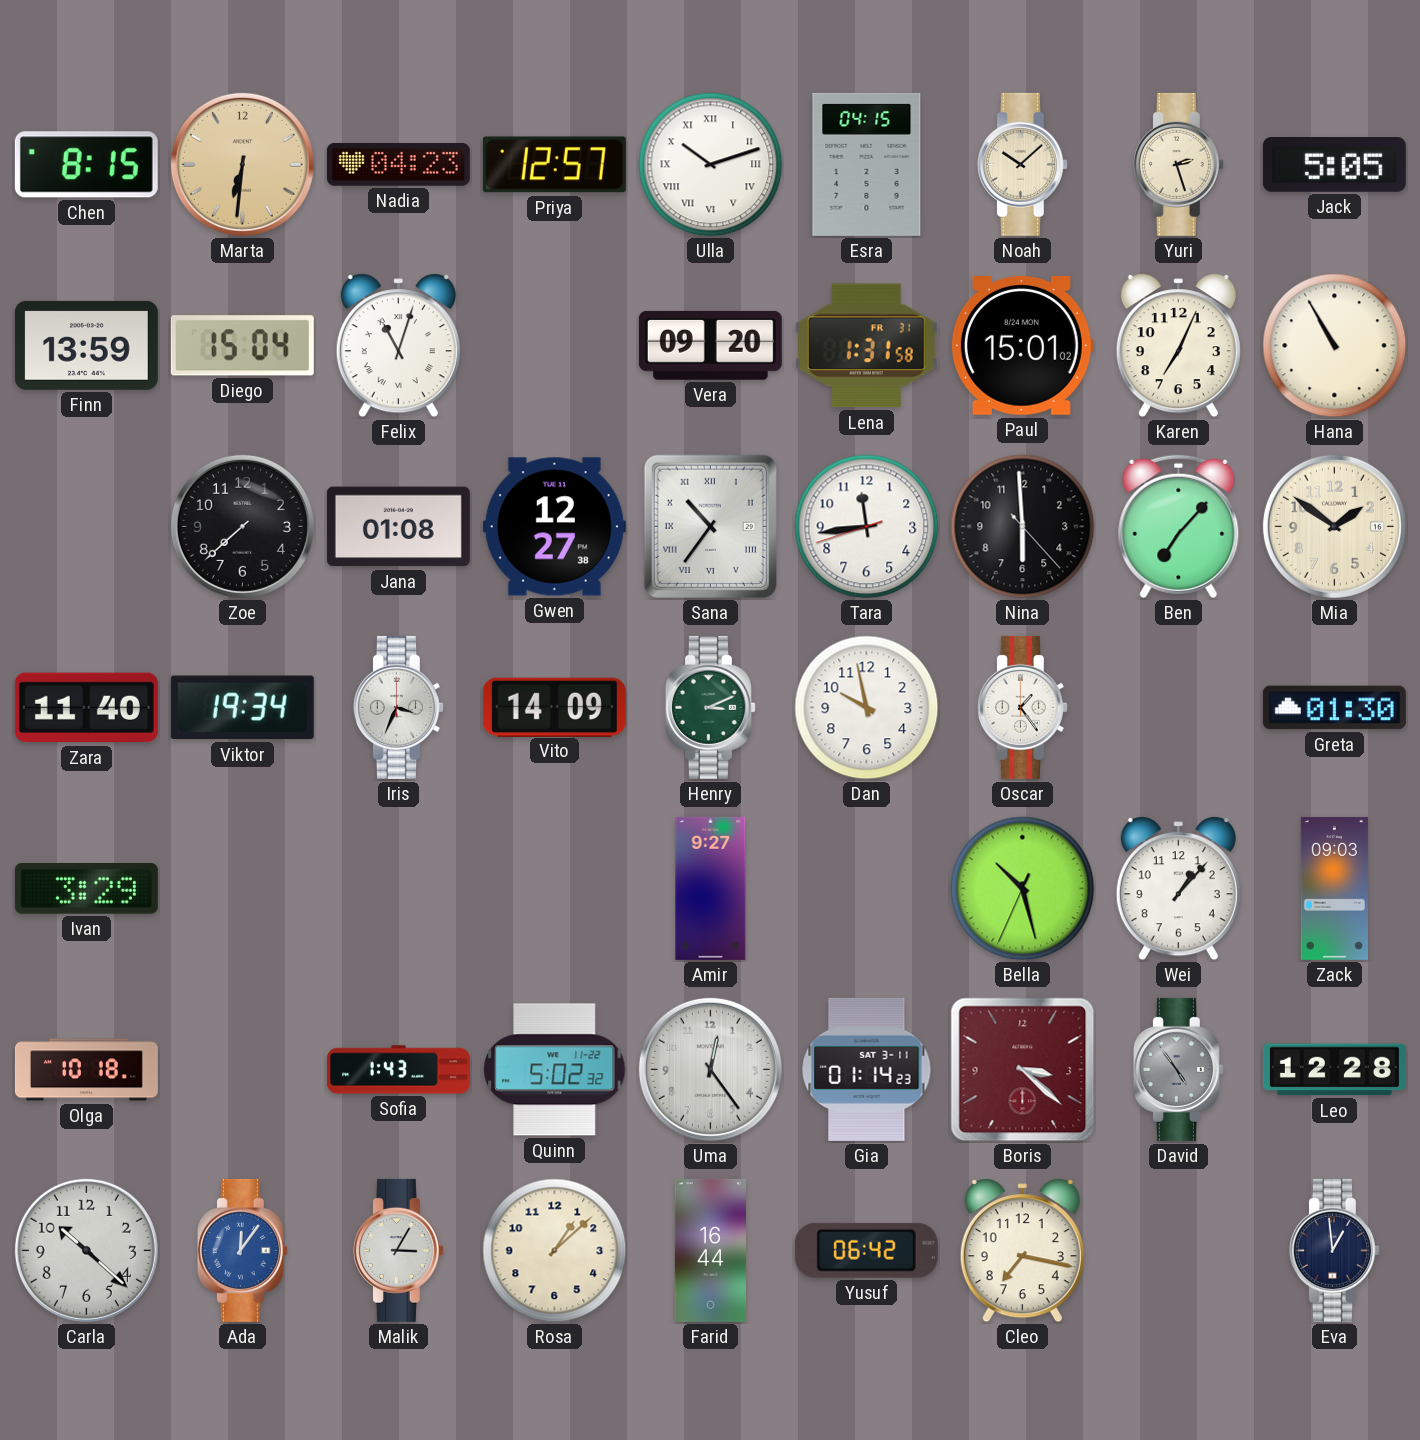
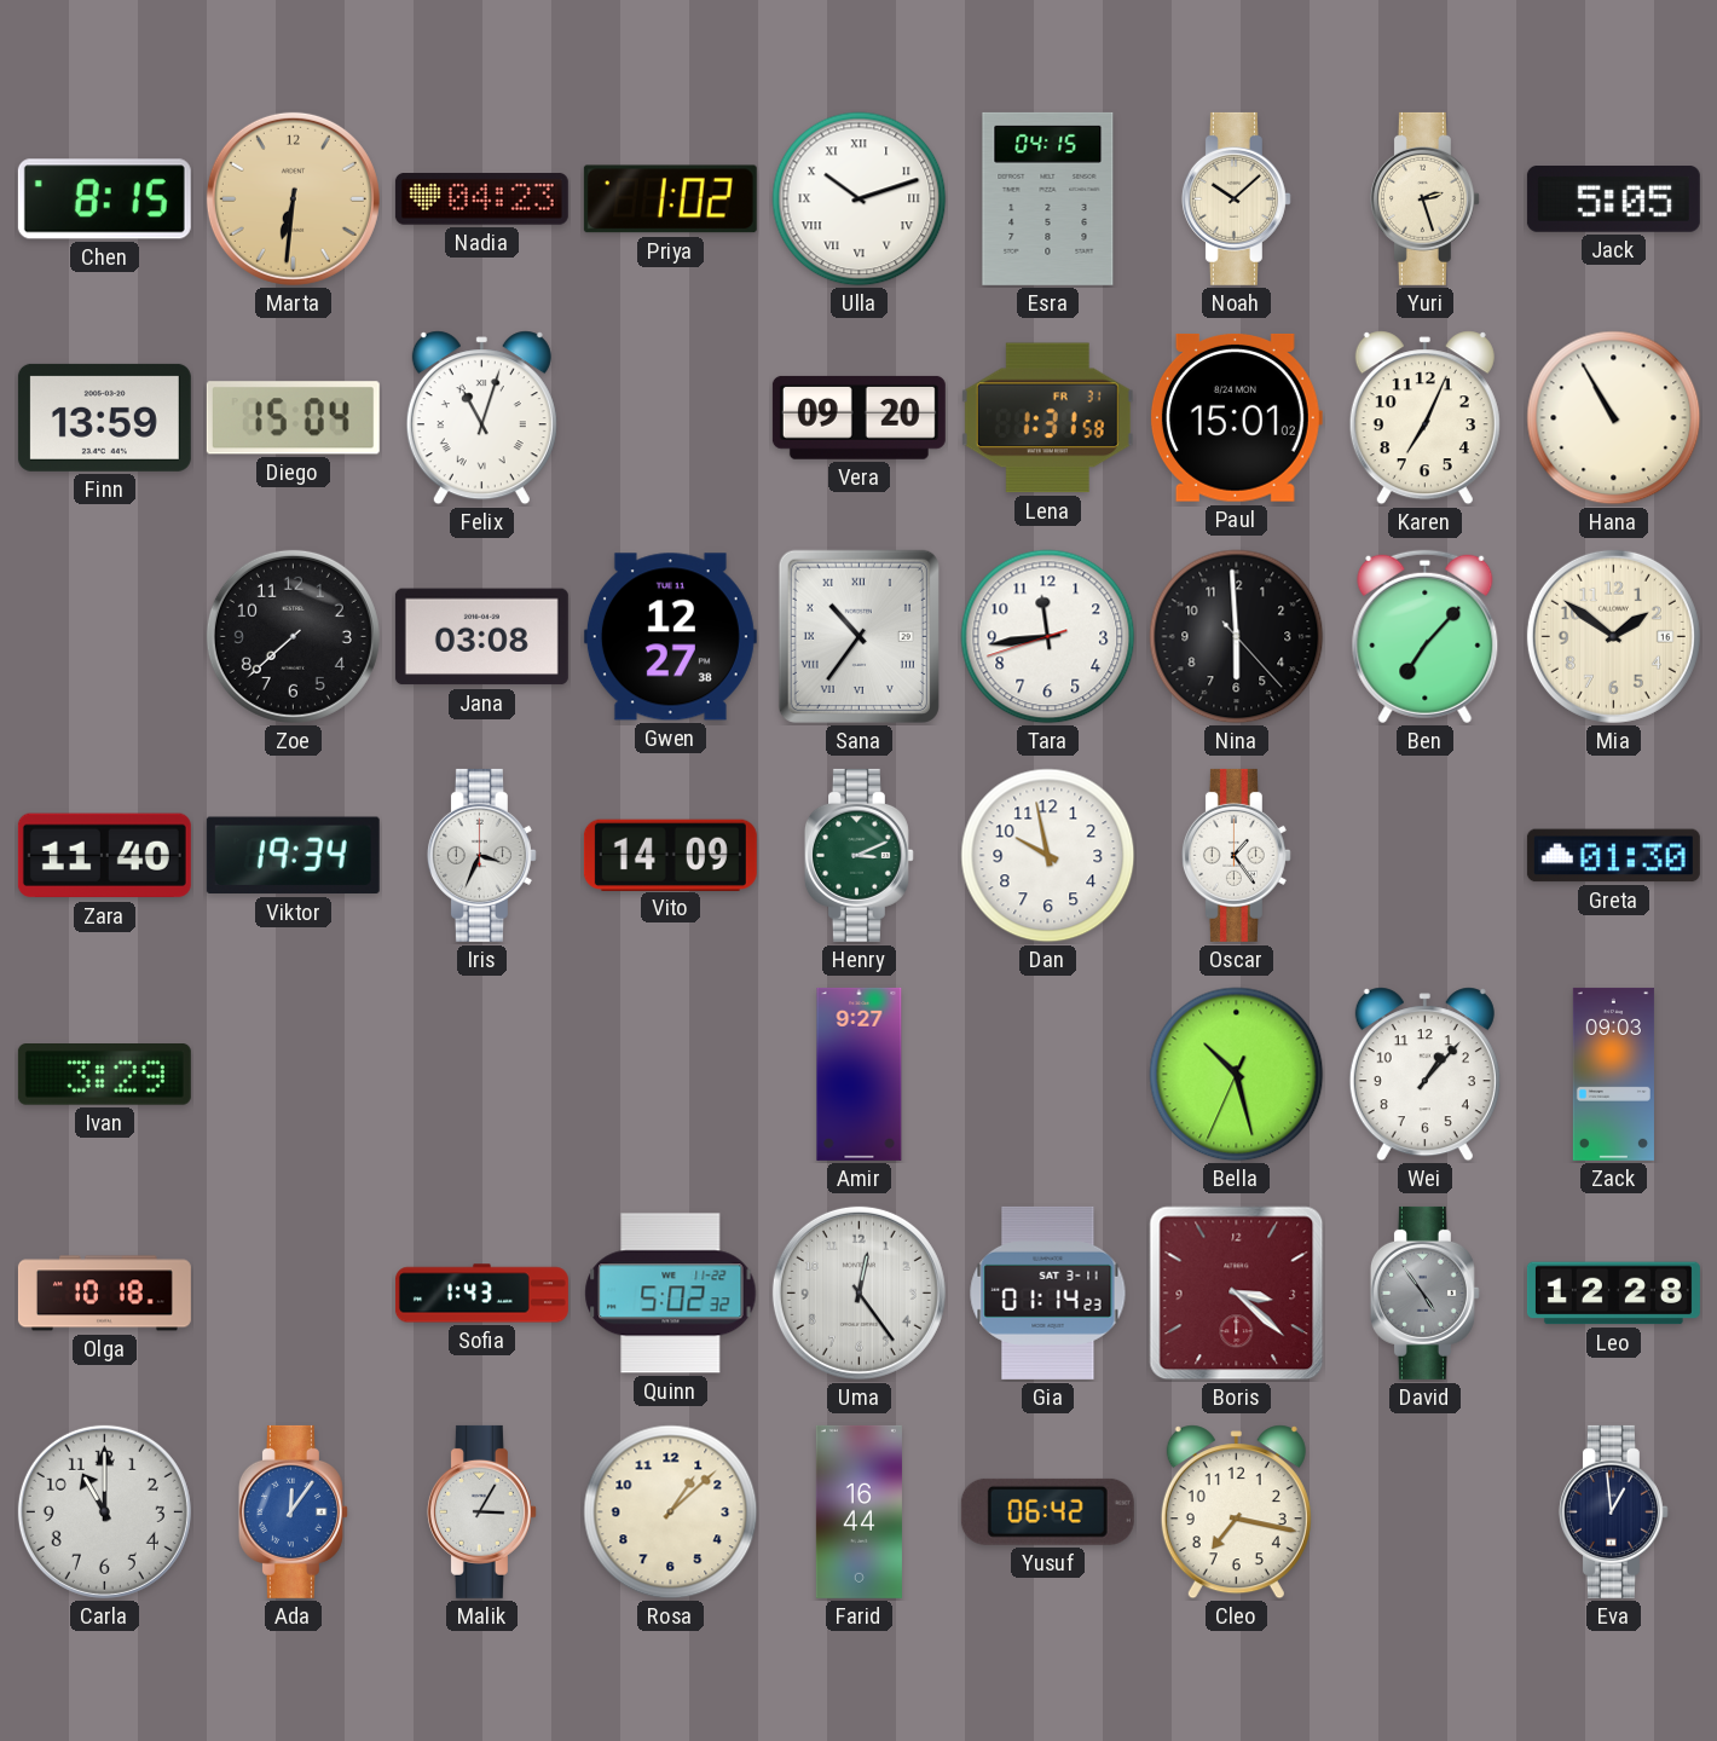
Priya: 12:57 -> 1:02
Jana: 01:08 -> 03:08
Carla: 10:22 -> 11:00
